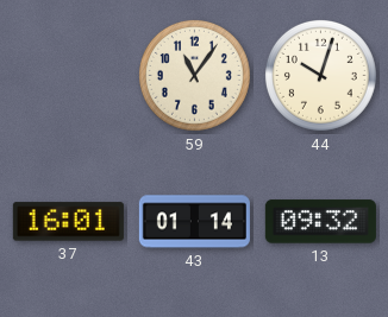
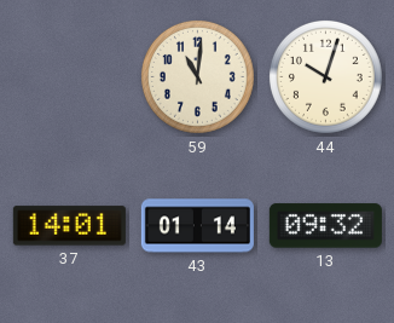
59: 11:06 -> 11:01
37: 16:01 -> 14:01
